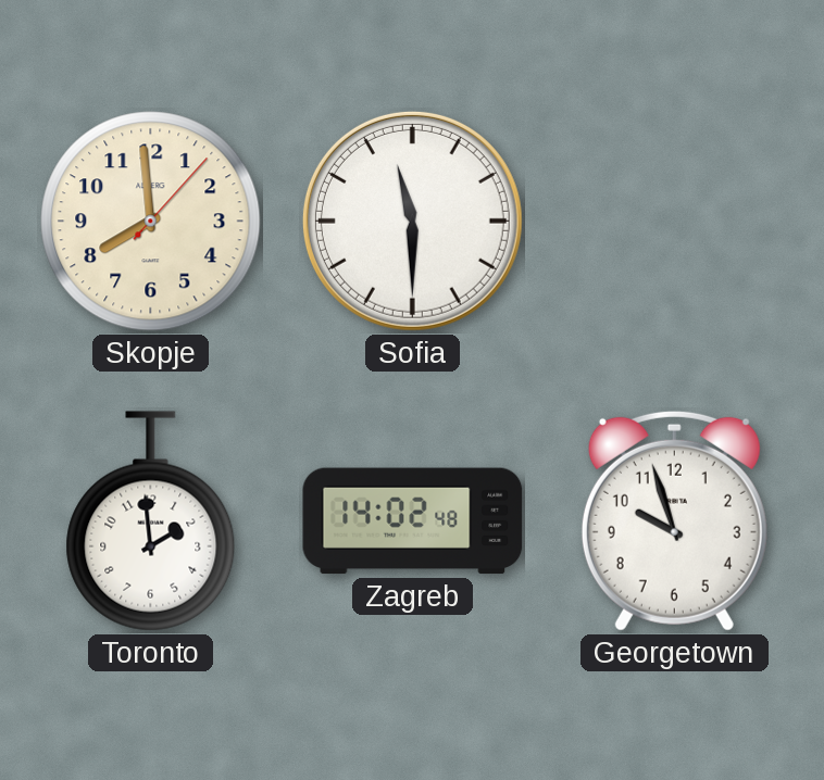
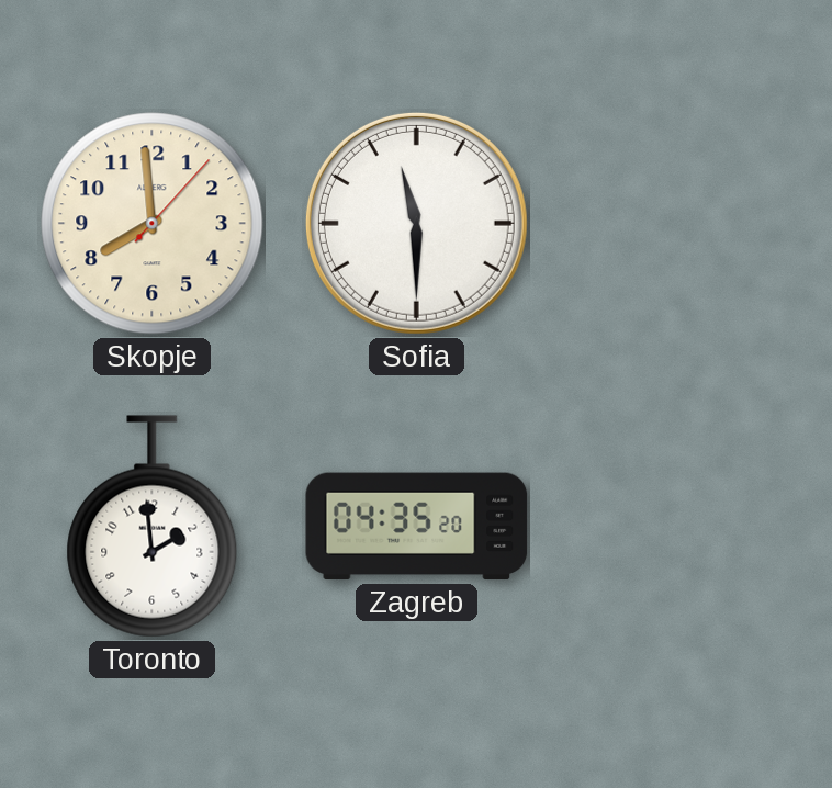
Zagreb: 14:02 -> 04:35
Georgetown: 9:57 -> none
